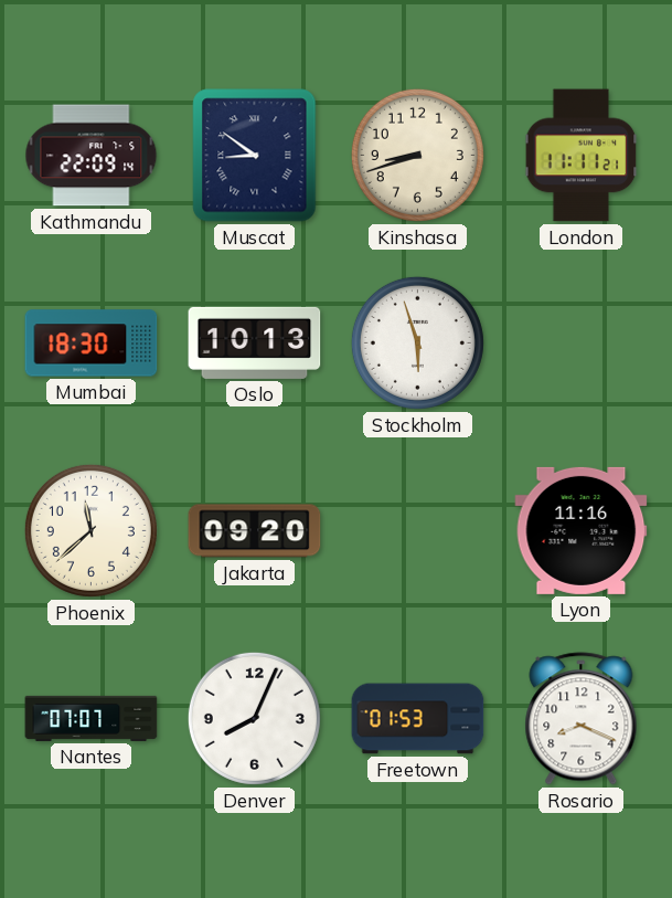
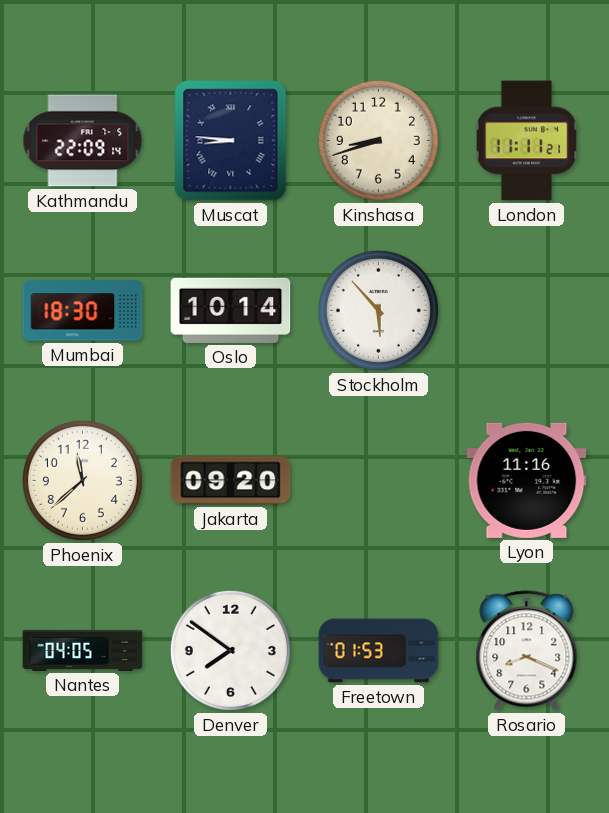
Muscat: 8:51 -> 8:46
Oslo: 10:13 -> 10:14
Stockholm: 5:57 -> 5:53
Nantes: 07:07 -> 04:05
Denver: 8:04 -> 7:51
